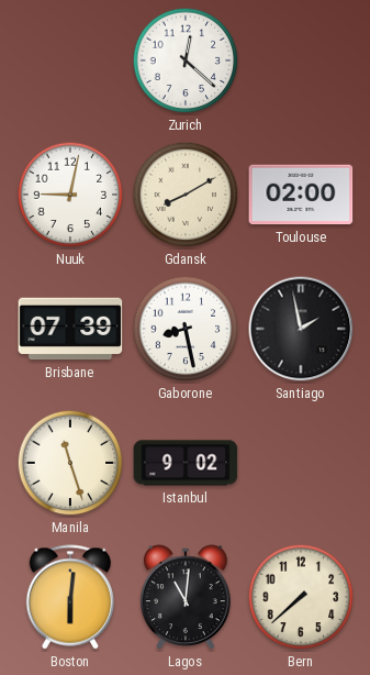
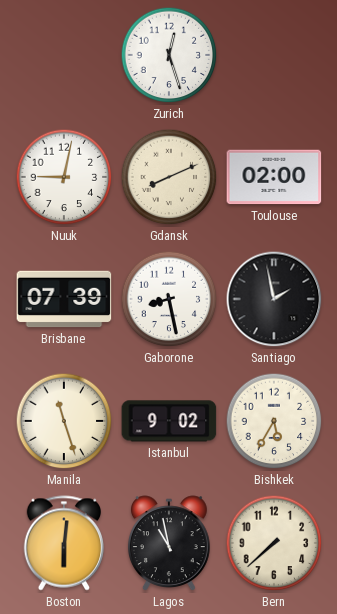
Zurich: 12:22 -> 12:27
Gdansk: 8:10 -> 8:11
Bishkek: none -> 5:35
Lagos: 11:01 -> 10:58
